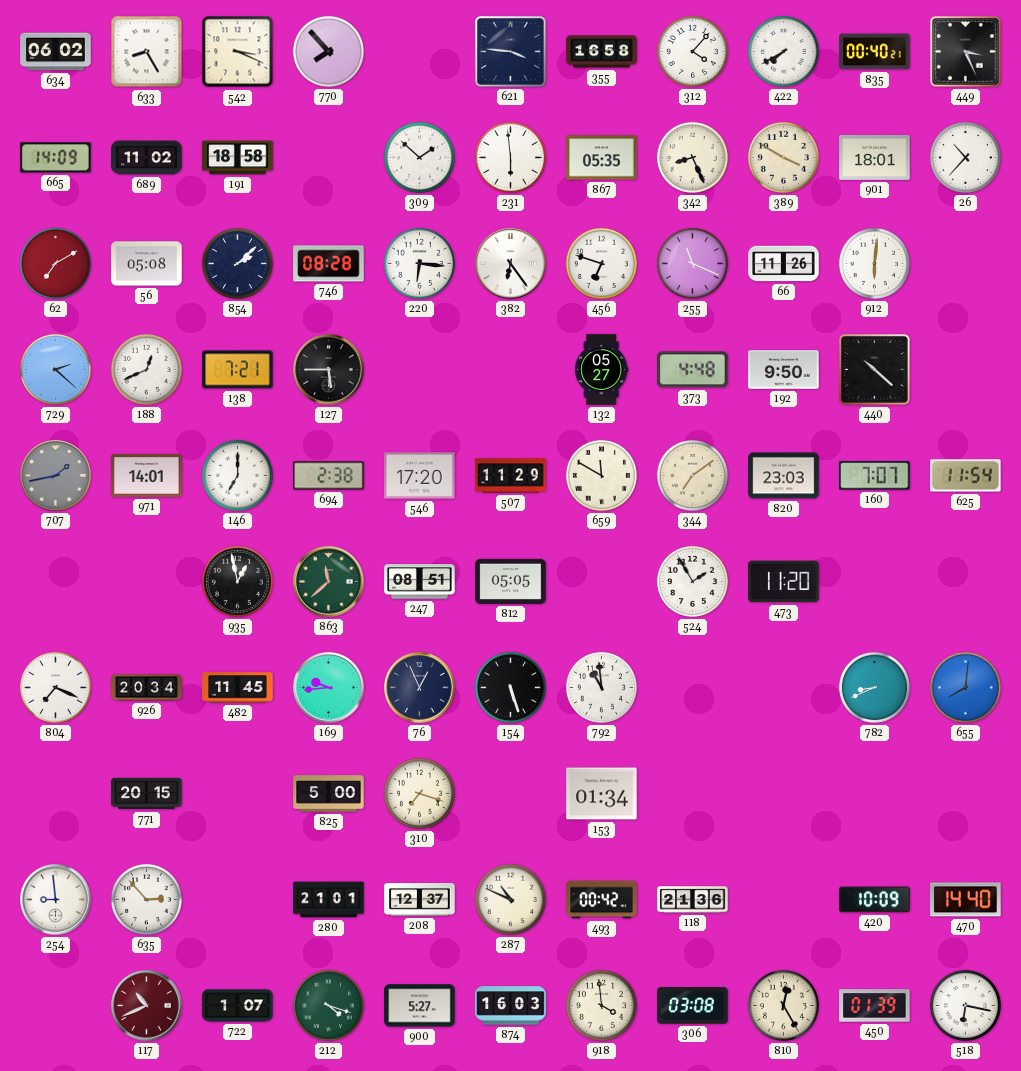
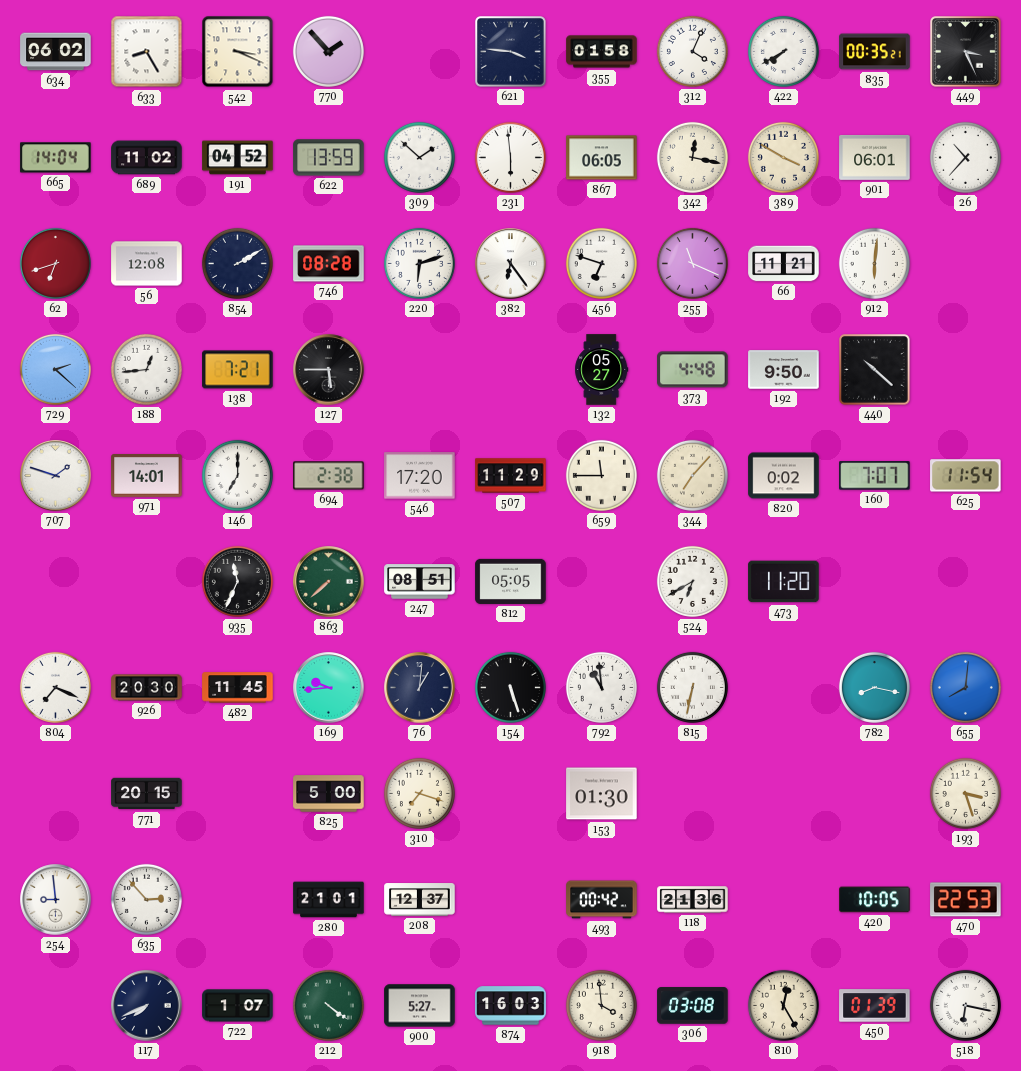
770: 7:53 -> 1:53
355: 16:58 -> 01:58
312: 4:07 -> 4:04
835: 00:40 -> 00:35
665: 14:09 -> 14:04
191: 18:58 -> 04:52
622: none -> 13:59
867: 05:35 -> 06:05
342: 8:26 -> 12:17
901: 18:01 -> 06:01
62: 7:10 -> 6:42
56: 05:08 -> 12:08
854: 2:08 -> 2:10
220: 6:16 -> 6:12
66: 11:26 -> 11:21
188: 12:41 -> 12:44
707: 1:43 -> 1:48
707 dial: grey -> white
659: 11:50 -> 11:45
344: 7:09 -> 7:07
820: 23:03 -> 0:02
935: 12:58 -> 11:34
863: 11:38 -> 7:38
524: 1:55 -> 6:40
926: 20:34 -> 20:30
76: 12:56 -> 1:01
815: none -> 6:32
782: 8:41 -> 8:17
153: 01:34 -> 01:30
193: none -> 3:27
287: 10:49 -> none
420: 10:09 -> 10:05
470: 14:40 -> 22:53
117: 10:41 -> 7:41
117 dial: burgundy -> navy
212: 4:18 -> 4:21
